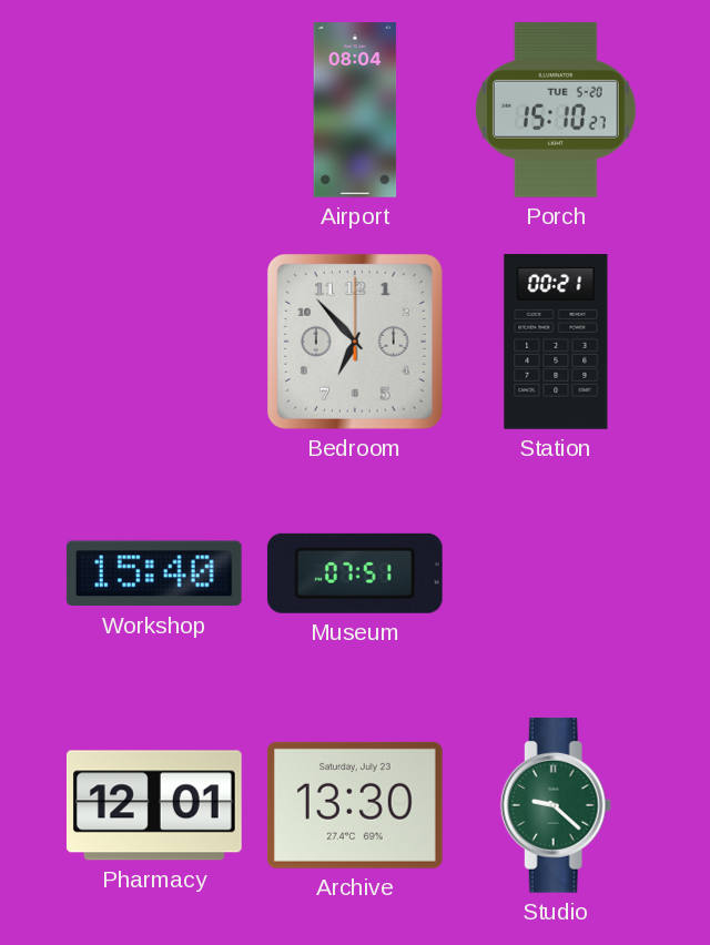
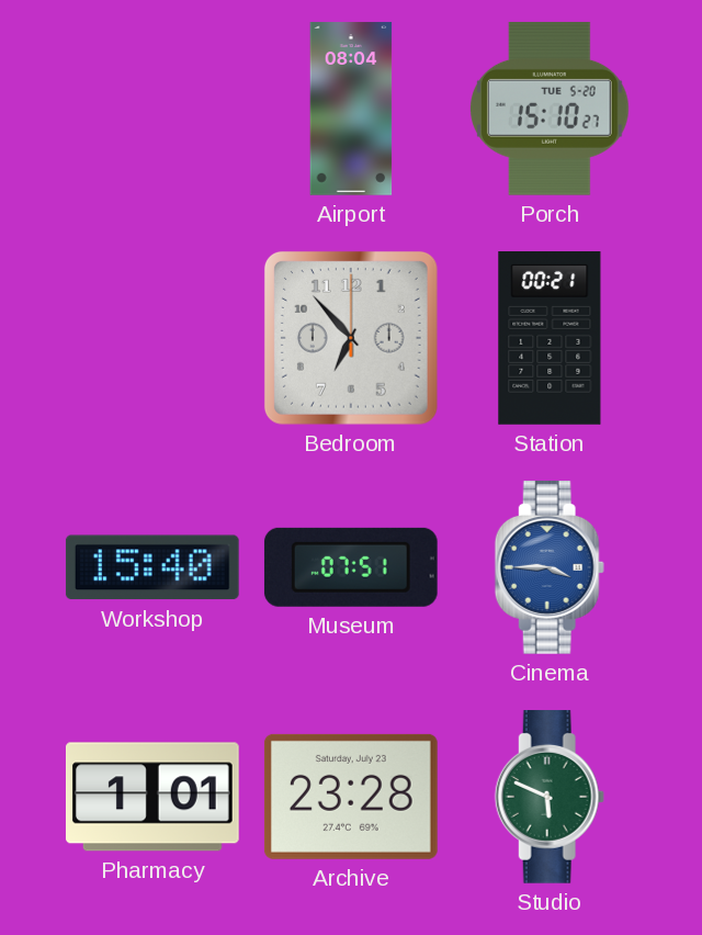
Cinema: none -> 3:45
Pharmacy: 12:01 -> 1:01
Archive: 13:30 -> 23:28
Studio: 9:22 -> 5:49
